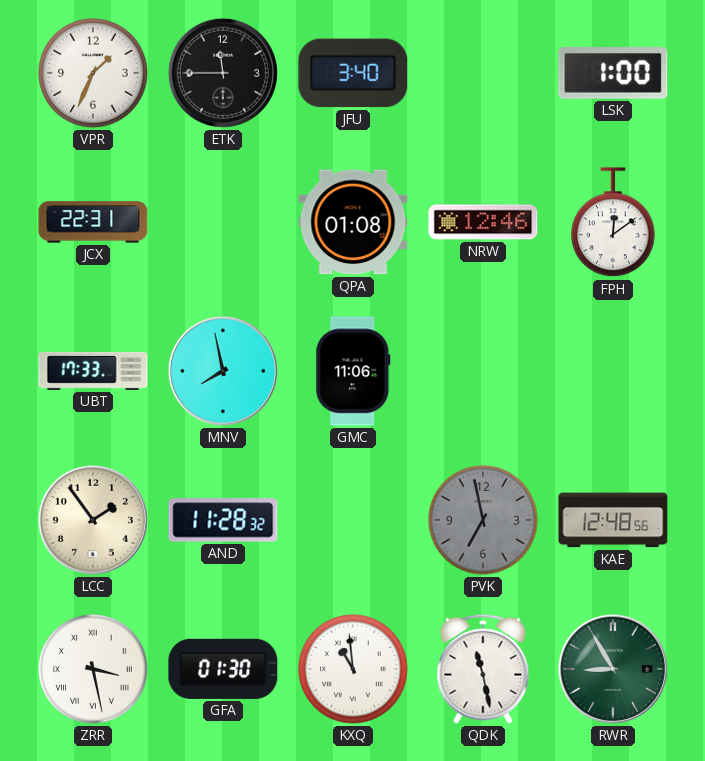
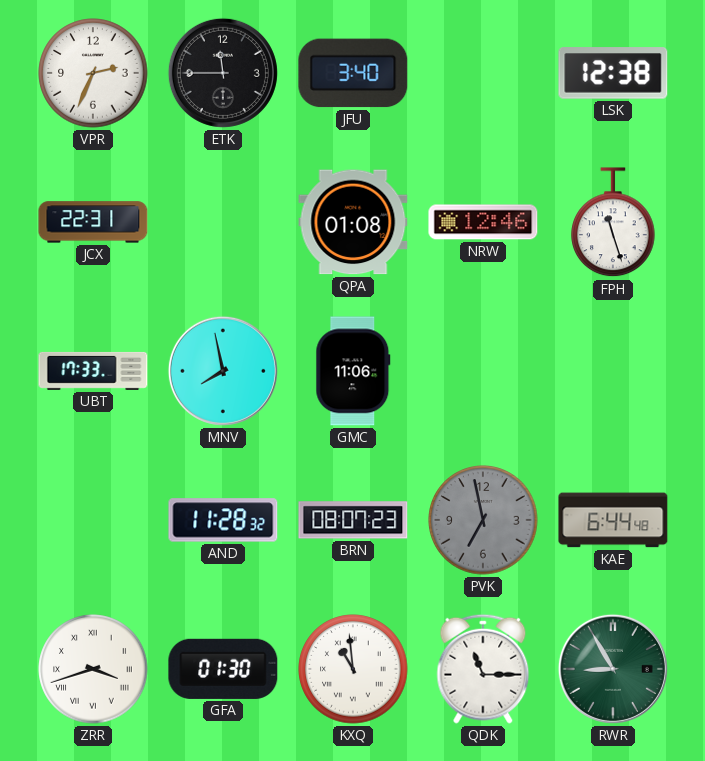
VPR: 1:34 -> 2:34
LSK: 1:00 -> 12:38
FPH: 12:09 -> 11:27
LCC: 1:54 -> none
BRN: none -> 08:07
KAE: 12:48 -> 6:44
ZRR: 3:28 -> 3:42
QDK: 11:28 -> 11:15
